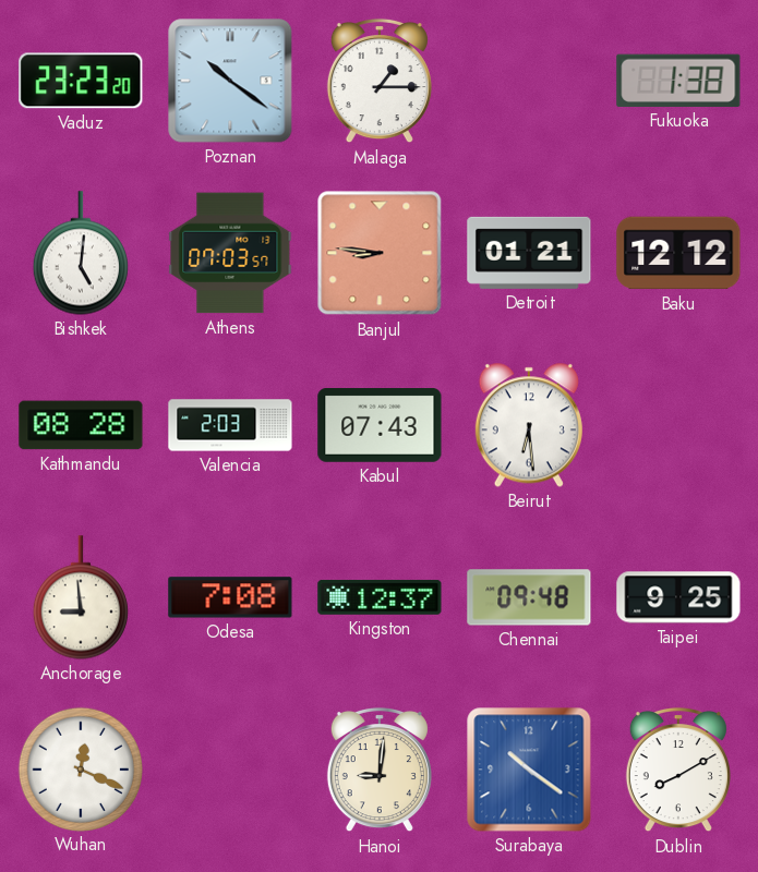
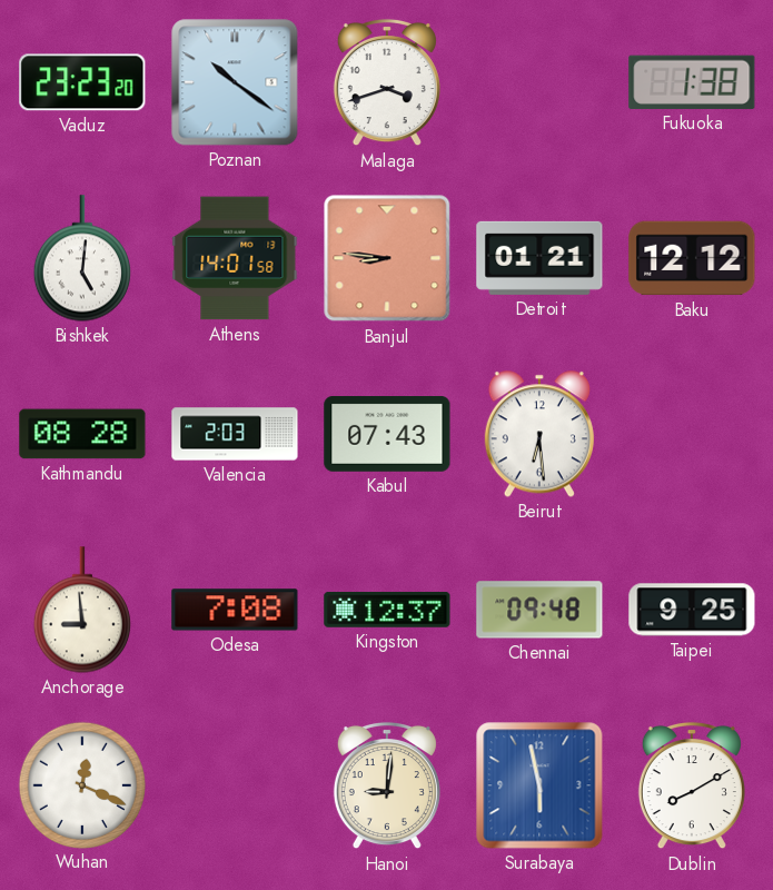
Malaga: 1:15 -> 3:42
Athens: 07:03 -> 14:01
Surabaya: 10:21 -> 5:58
